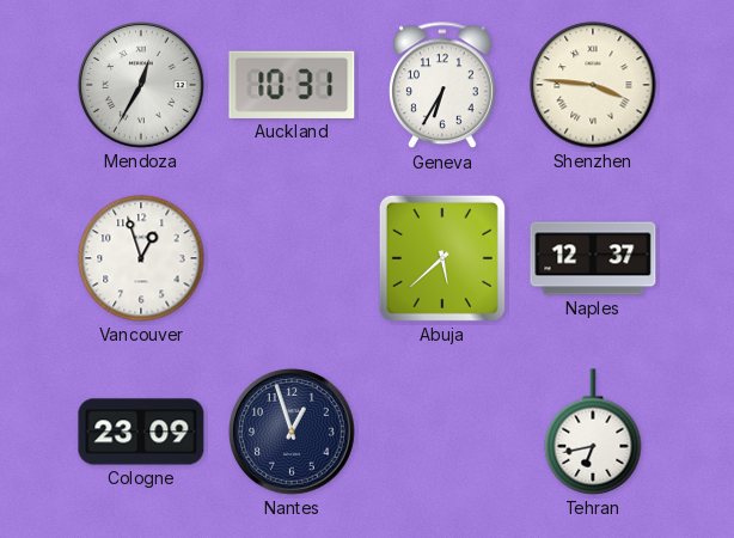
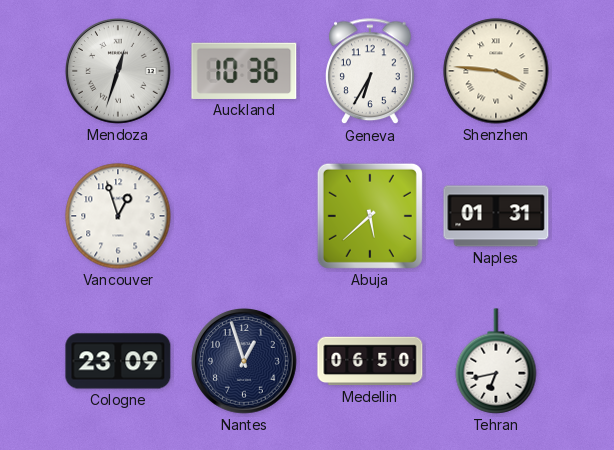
Mendoza: 12:35 -> 12:33
Auckland: 10:31 -> 10:36
Naples: 12:37 -> 01:31
Medellin: none -> 06:50
